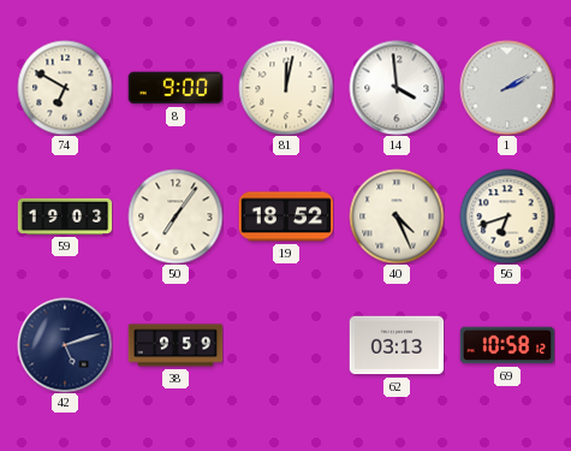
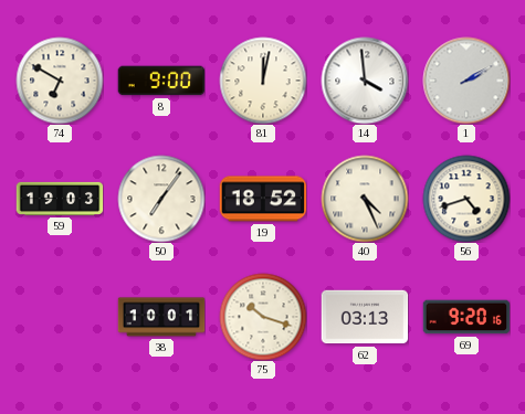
56: 6:42 -> 4:42
42: 5:12 -> none
38: 9:59 -> 10:01
75: none -> 10:18
69: 10:58 -> 9:20
